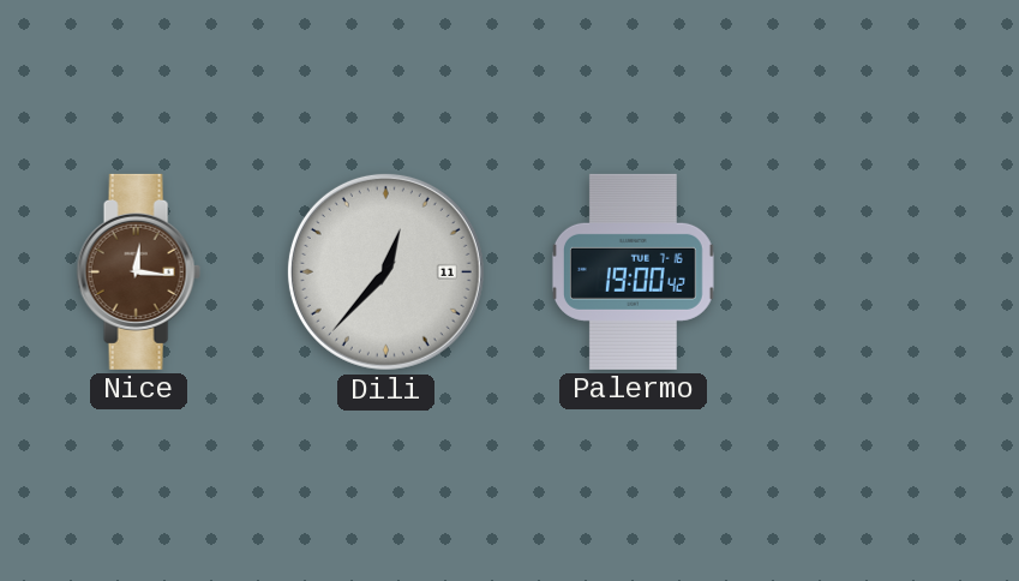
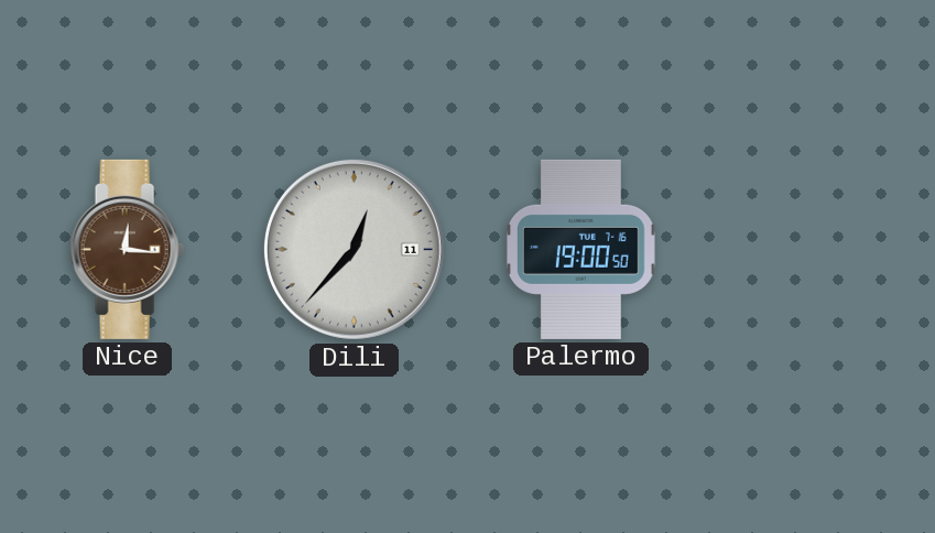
Palermo: 19:00:42 -> 19:00:50
